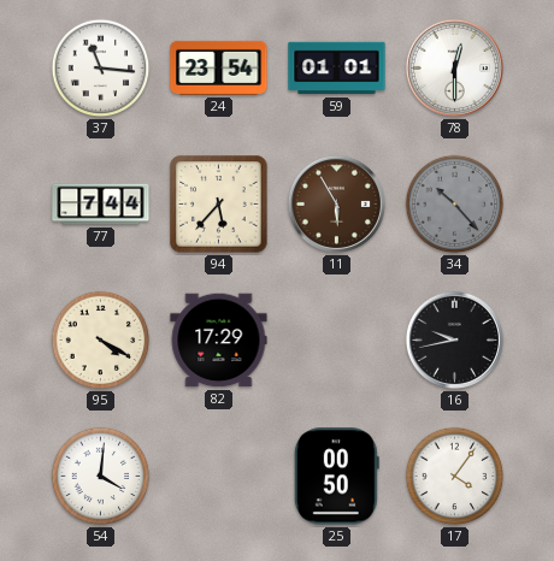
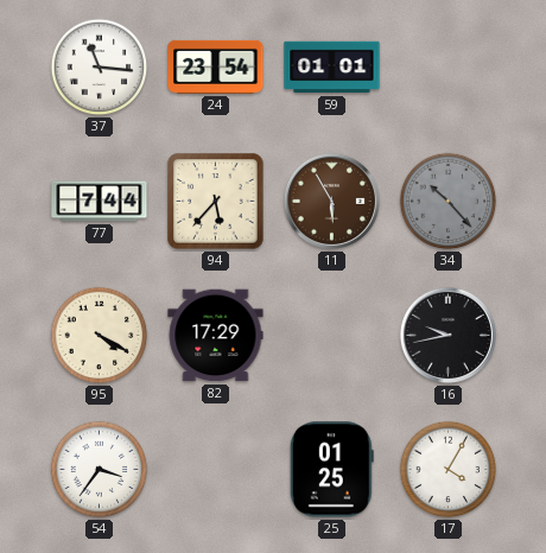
78: 12:30 -> none
54: 4:01 -> 3:36
25: 00:50 -> 01:25
17: 4:06 -> 4:05
